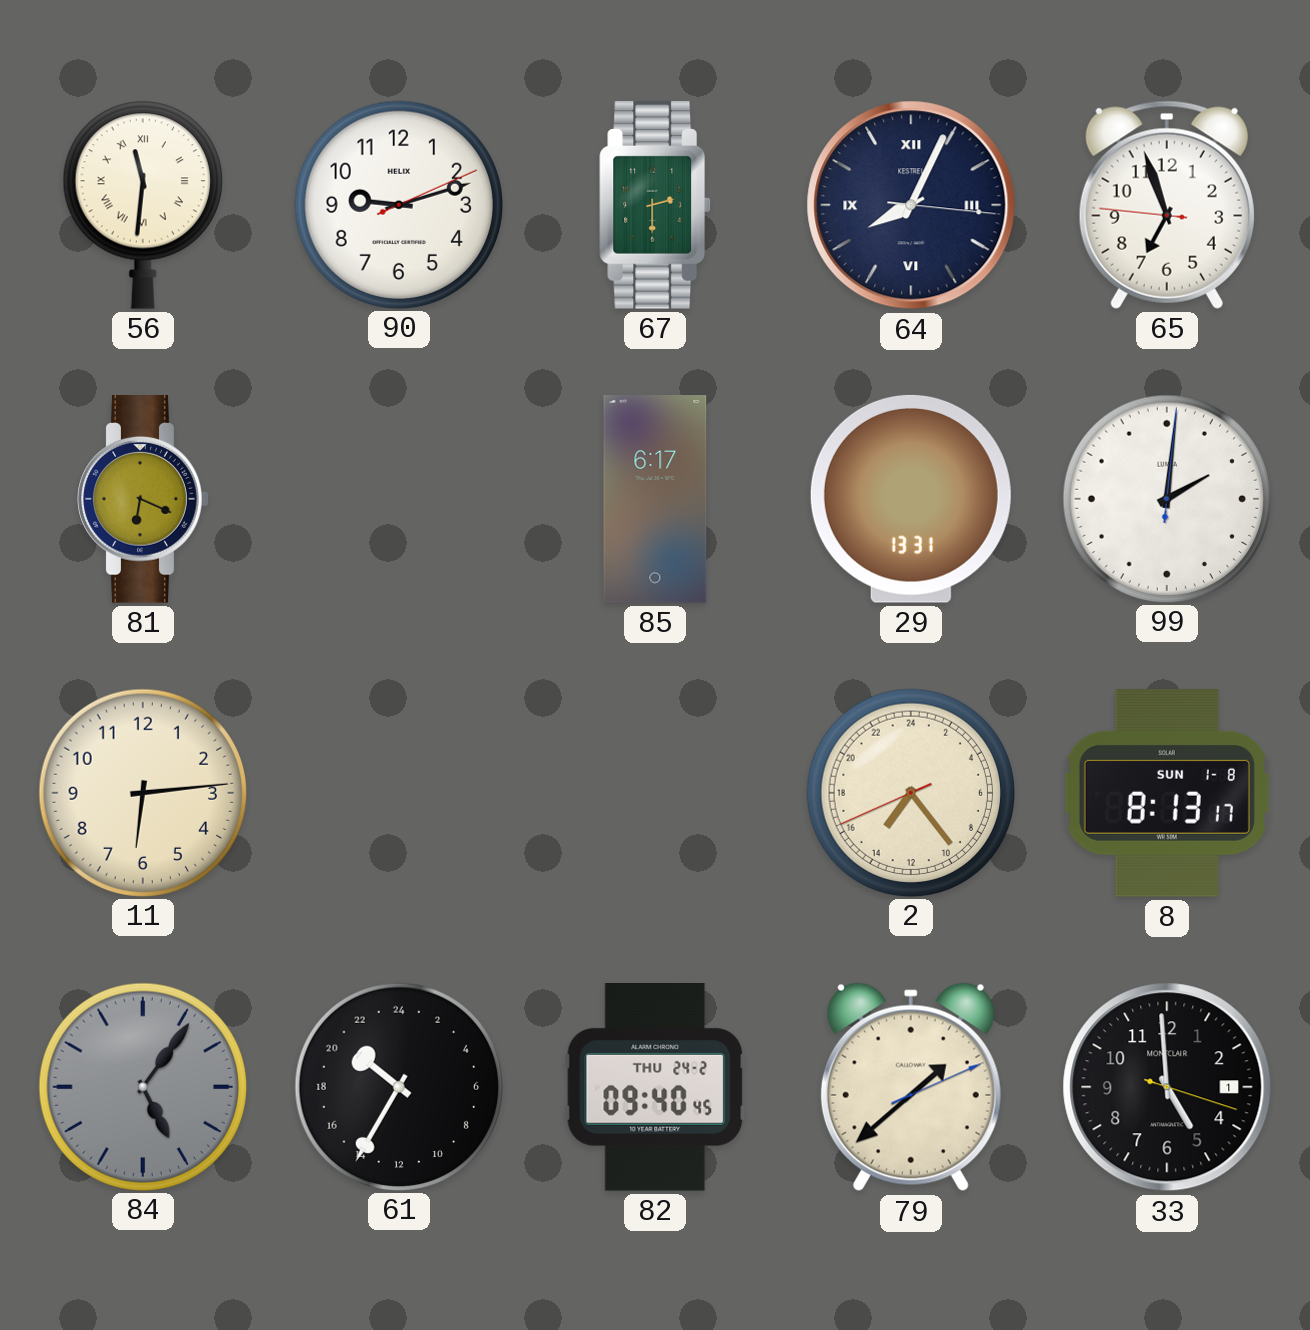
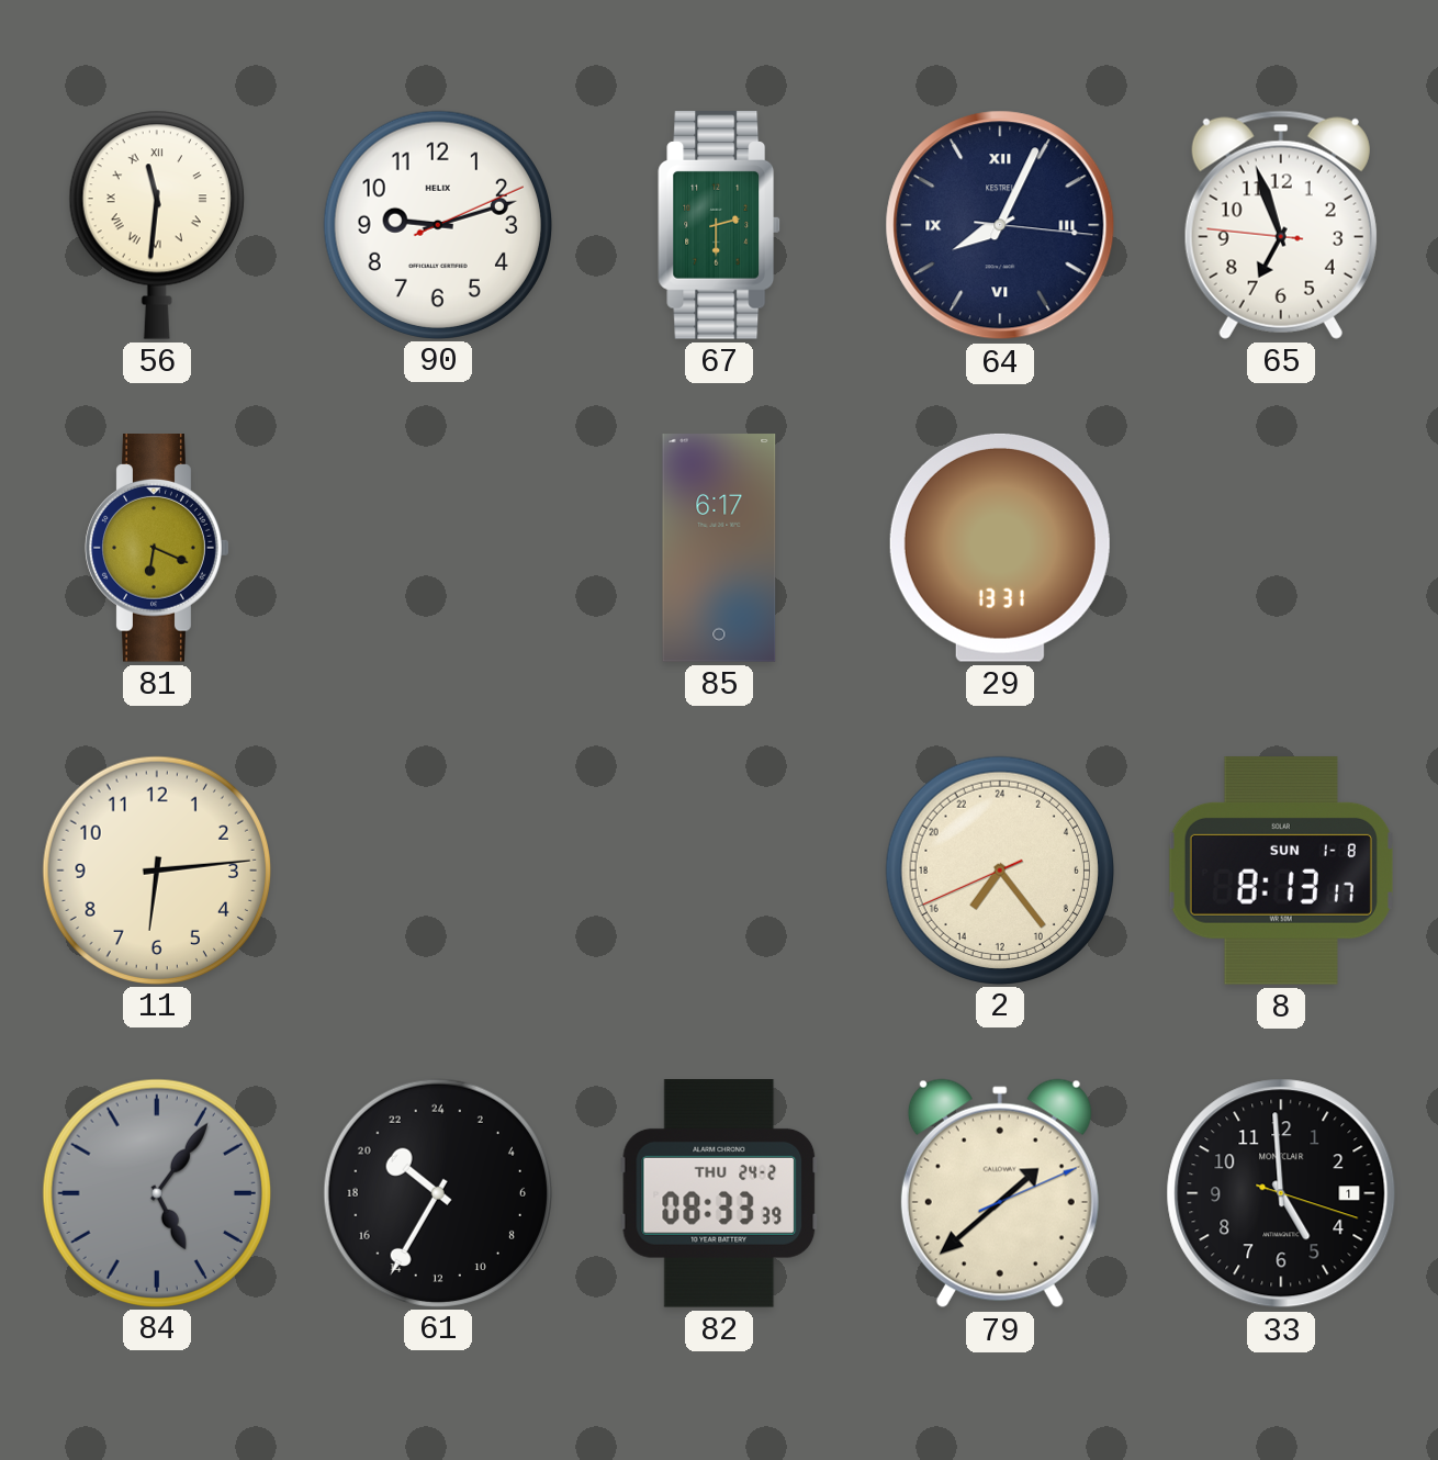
99: 2:01 -> none
82: 09:40 -> 08:33
